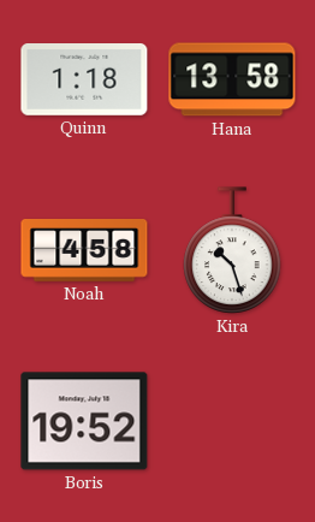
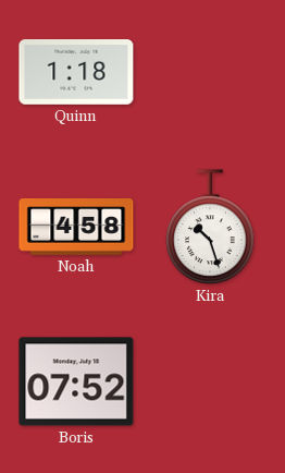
Hana: 13:58 -> none
Boris: 19:52 -> 07:52
